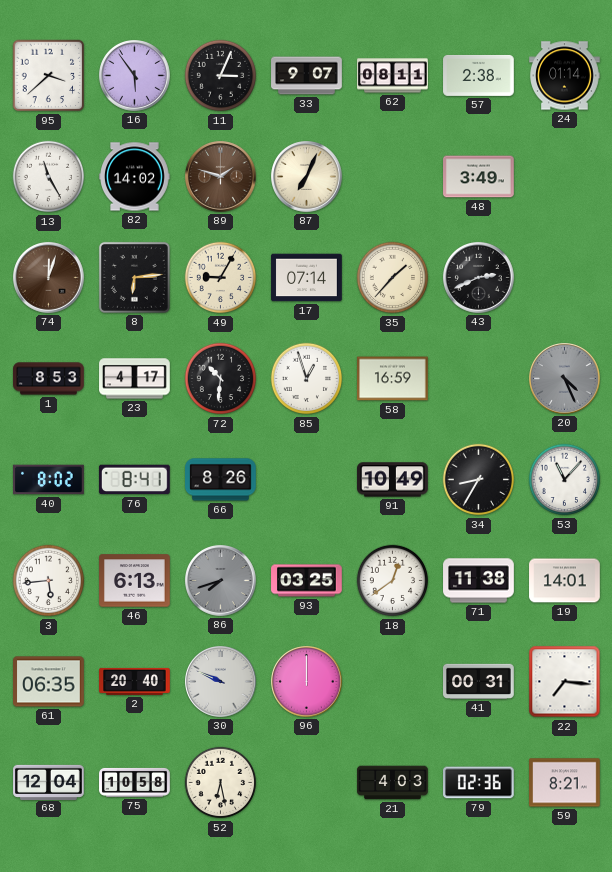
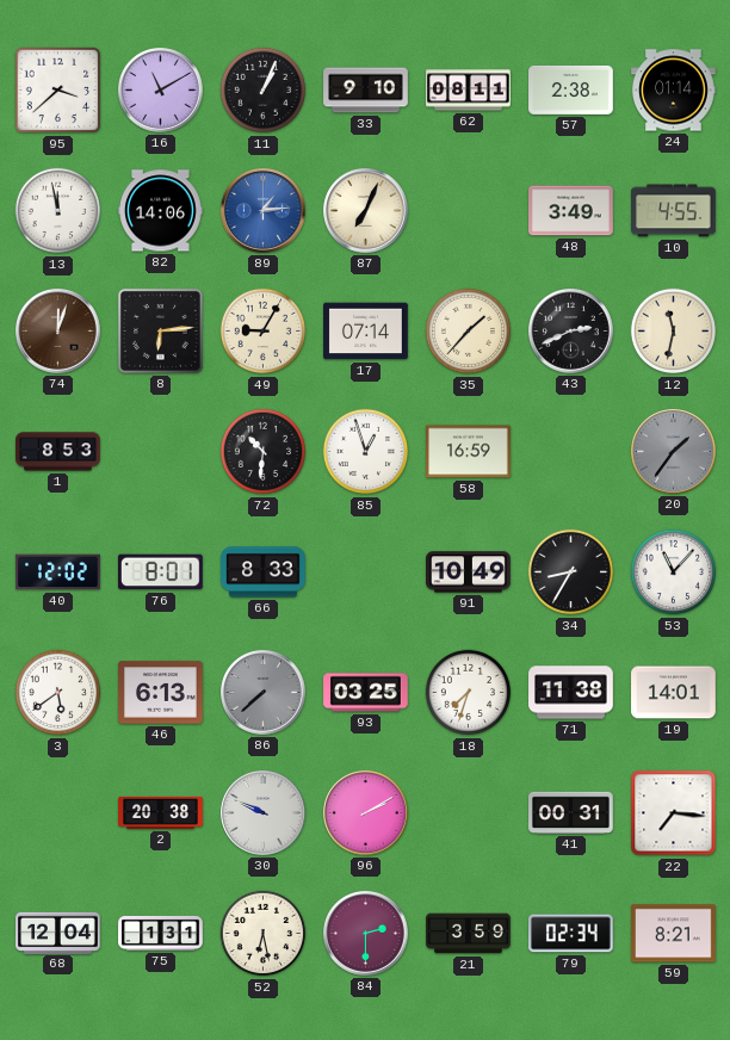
16: 5:54 -> 11:10
11: 3:04 -> 1:04
33: 9:07 -> 9:10
13: 11:25 -> 11:58
82: 14:02 -> 14:06
89: 1:48 -> 1:14
89 dial: brown -> blue
10: none -> 4:55
12: none -> 11:32
23: 4:17 -> none
20: 4:26 -> 1:36
40: 8:02 -> 12:02
76: 8:41 -> 8:01
66: 8:26 -> 8:33
3: 5:44 -> 5:39
86: 7:42 -> 7:38
18: 12:39 -> 7:33
61: 06:35 -> none
2: 20:40 -> 20:38
96: 12:00 -> 2:10
75: 10:58 -> 1:31
84: none -> 2:30
21: 4:03 -> 3:59
79: 02:36 -> 02:34
